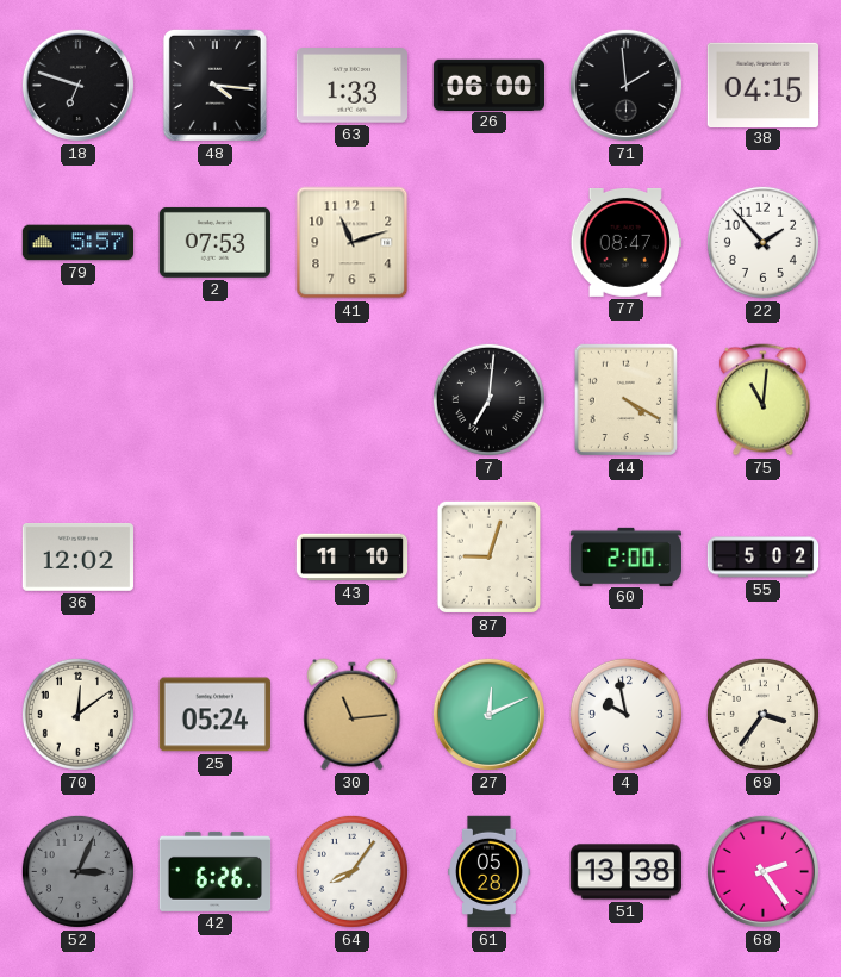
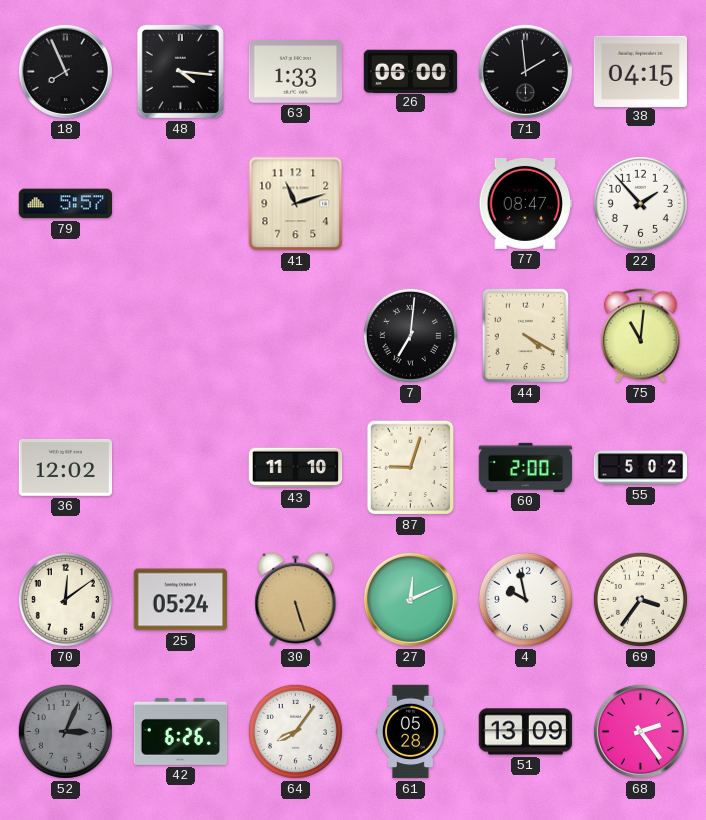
18: 6:48 -> 7:56
2: 07:53 -> none
30: 11:14 -> 5:27
51: 13:38 -> 13:09
